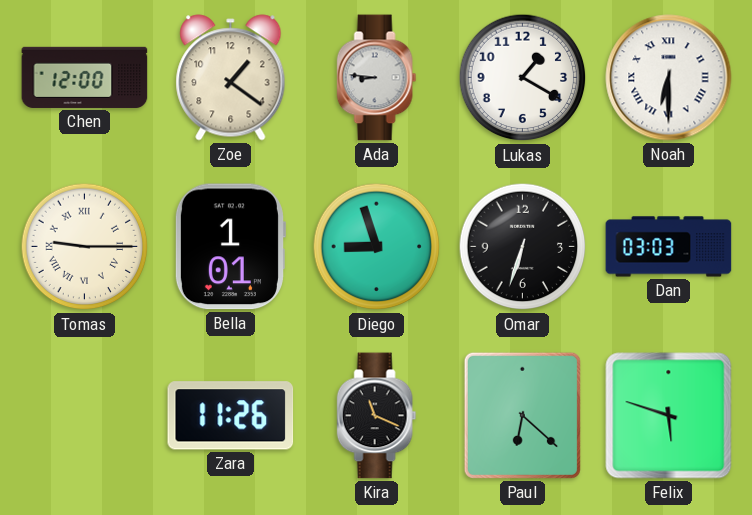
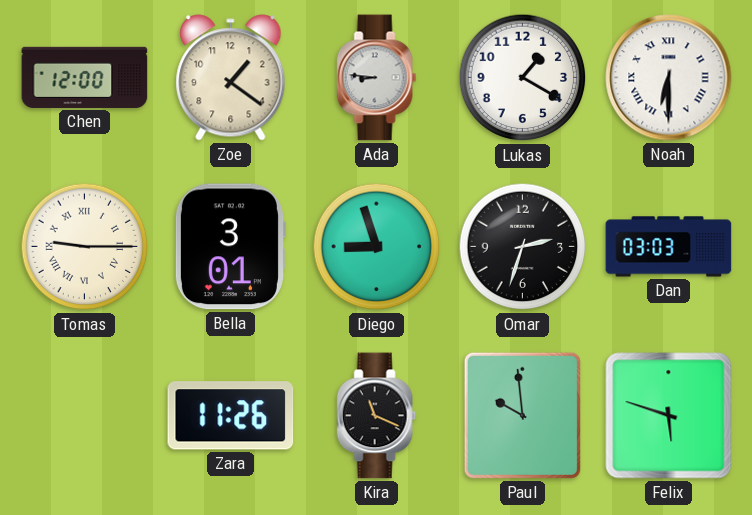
Bella: 1:01 -> 3:01
Omar: 6:33 -> 2:33
Paul: 6:22 -> 9:59
